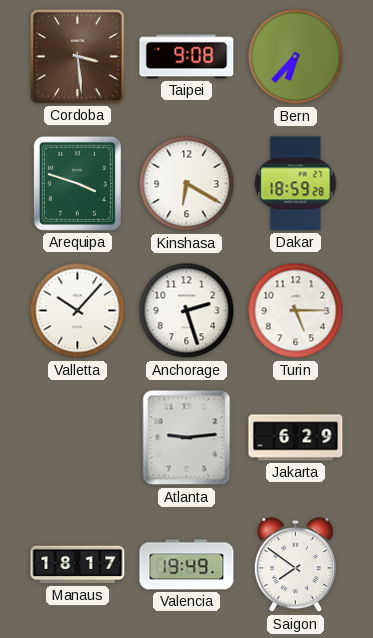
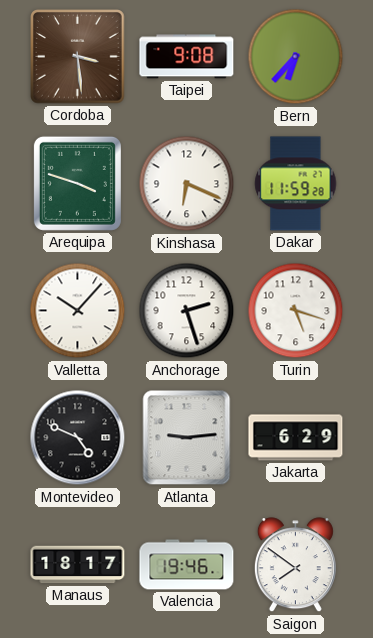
Kinshasa: 6:20 -> 6:19
Dakar: 18:59 -> 11:59
Turin: 5:15 -> 5:18
Montevideo: none -> 4:49
Valencia: 19:49 -> 19:46
